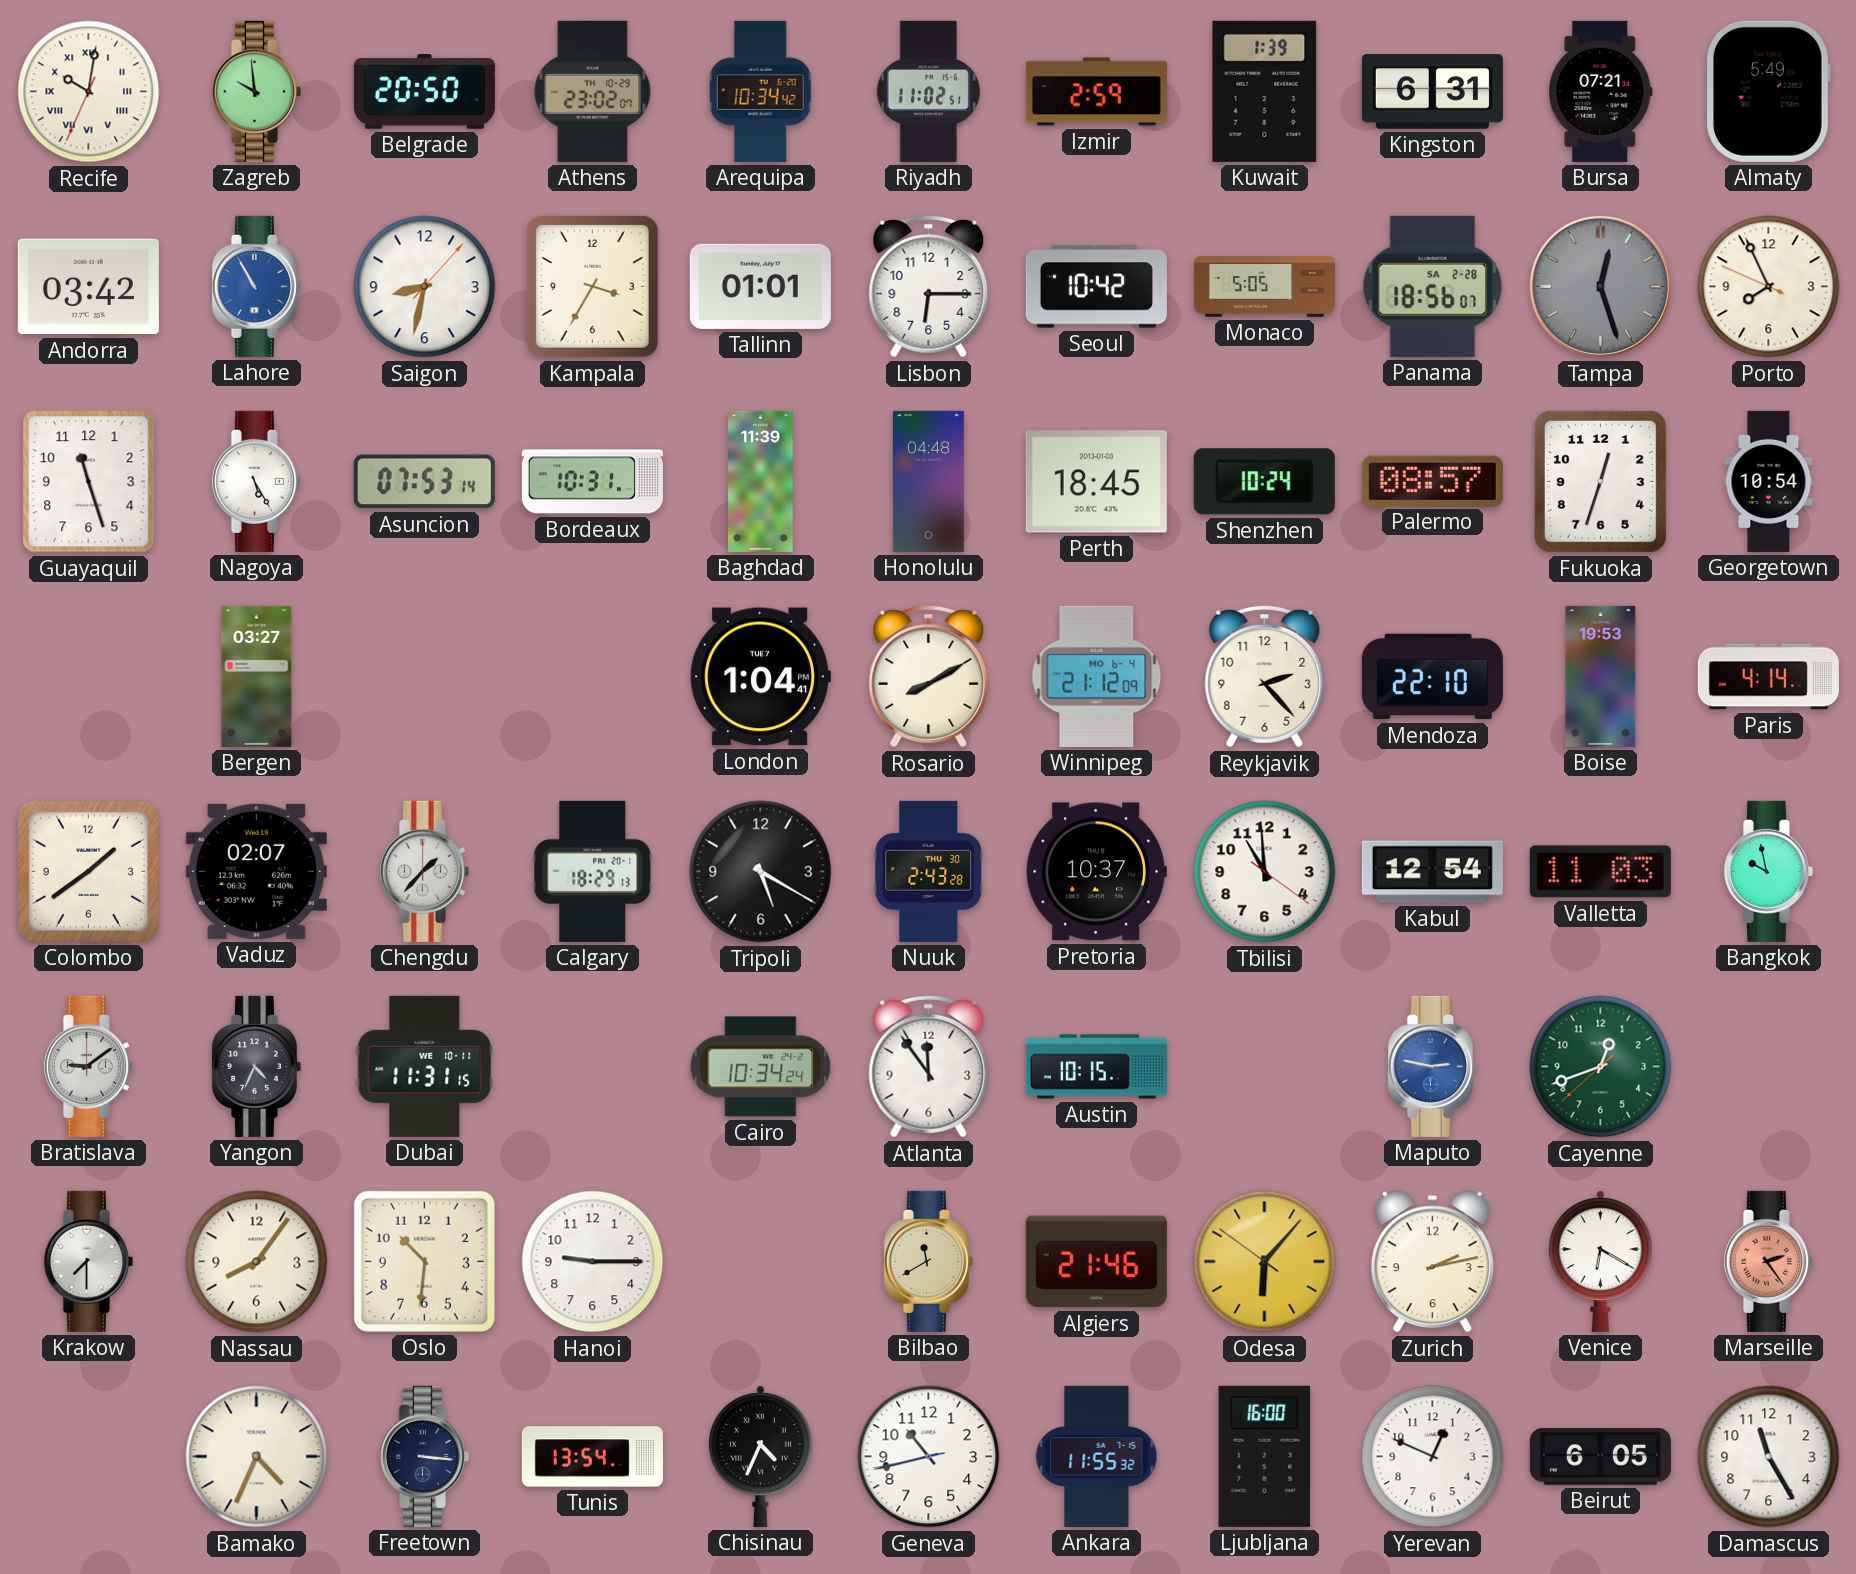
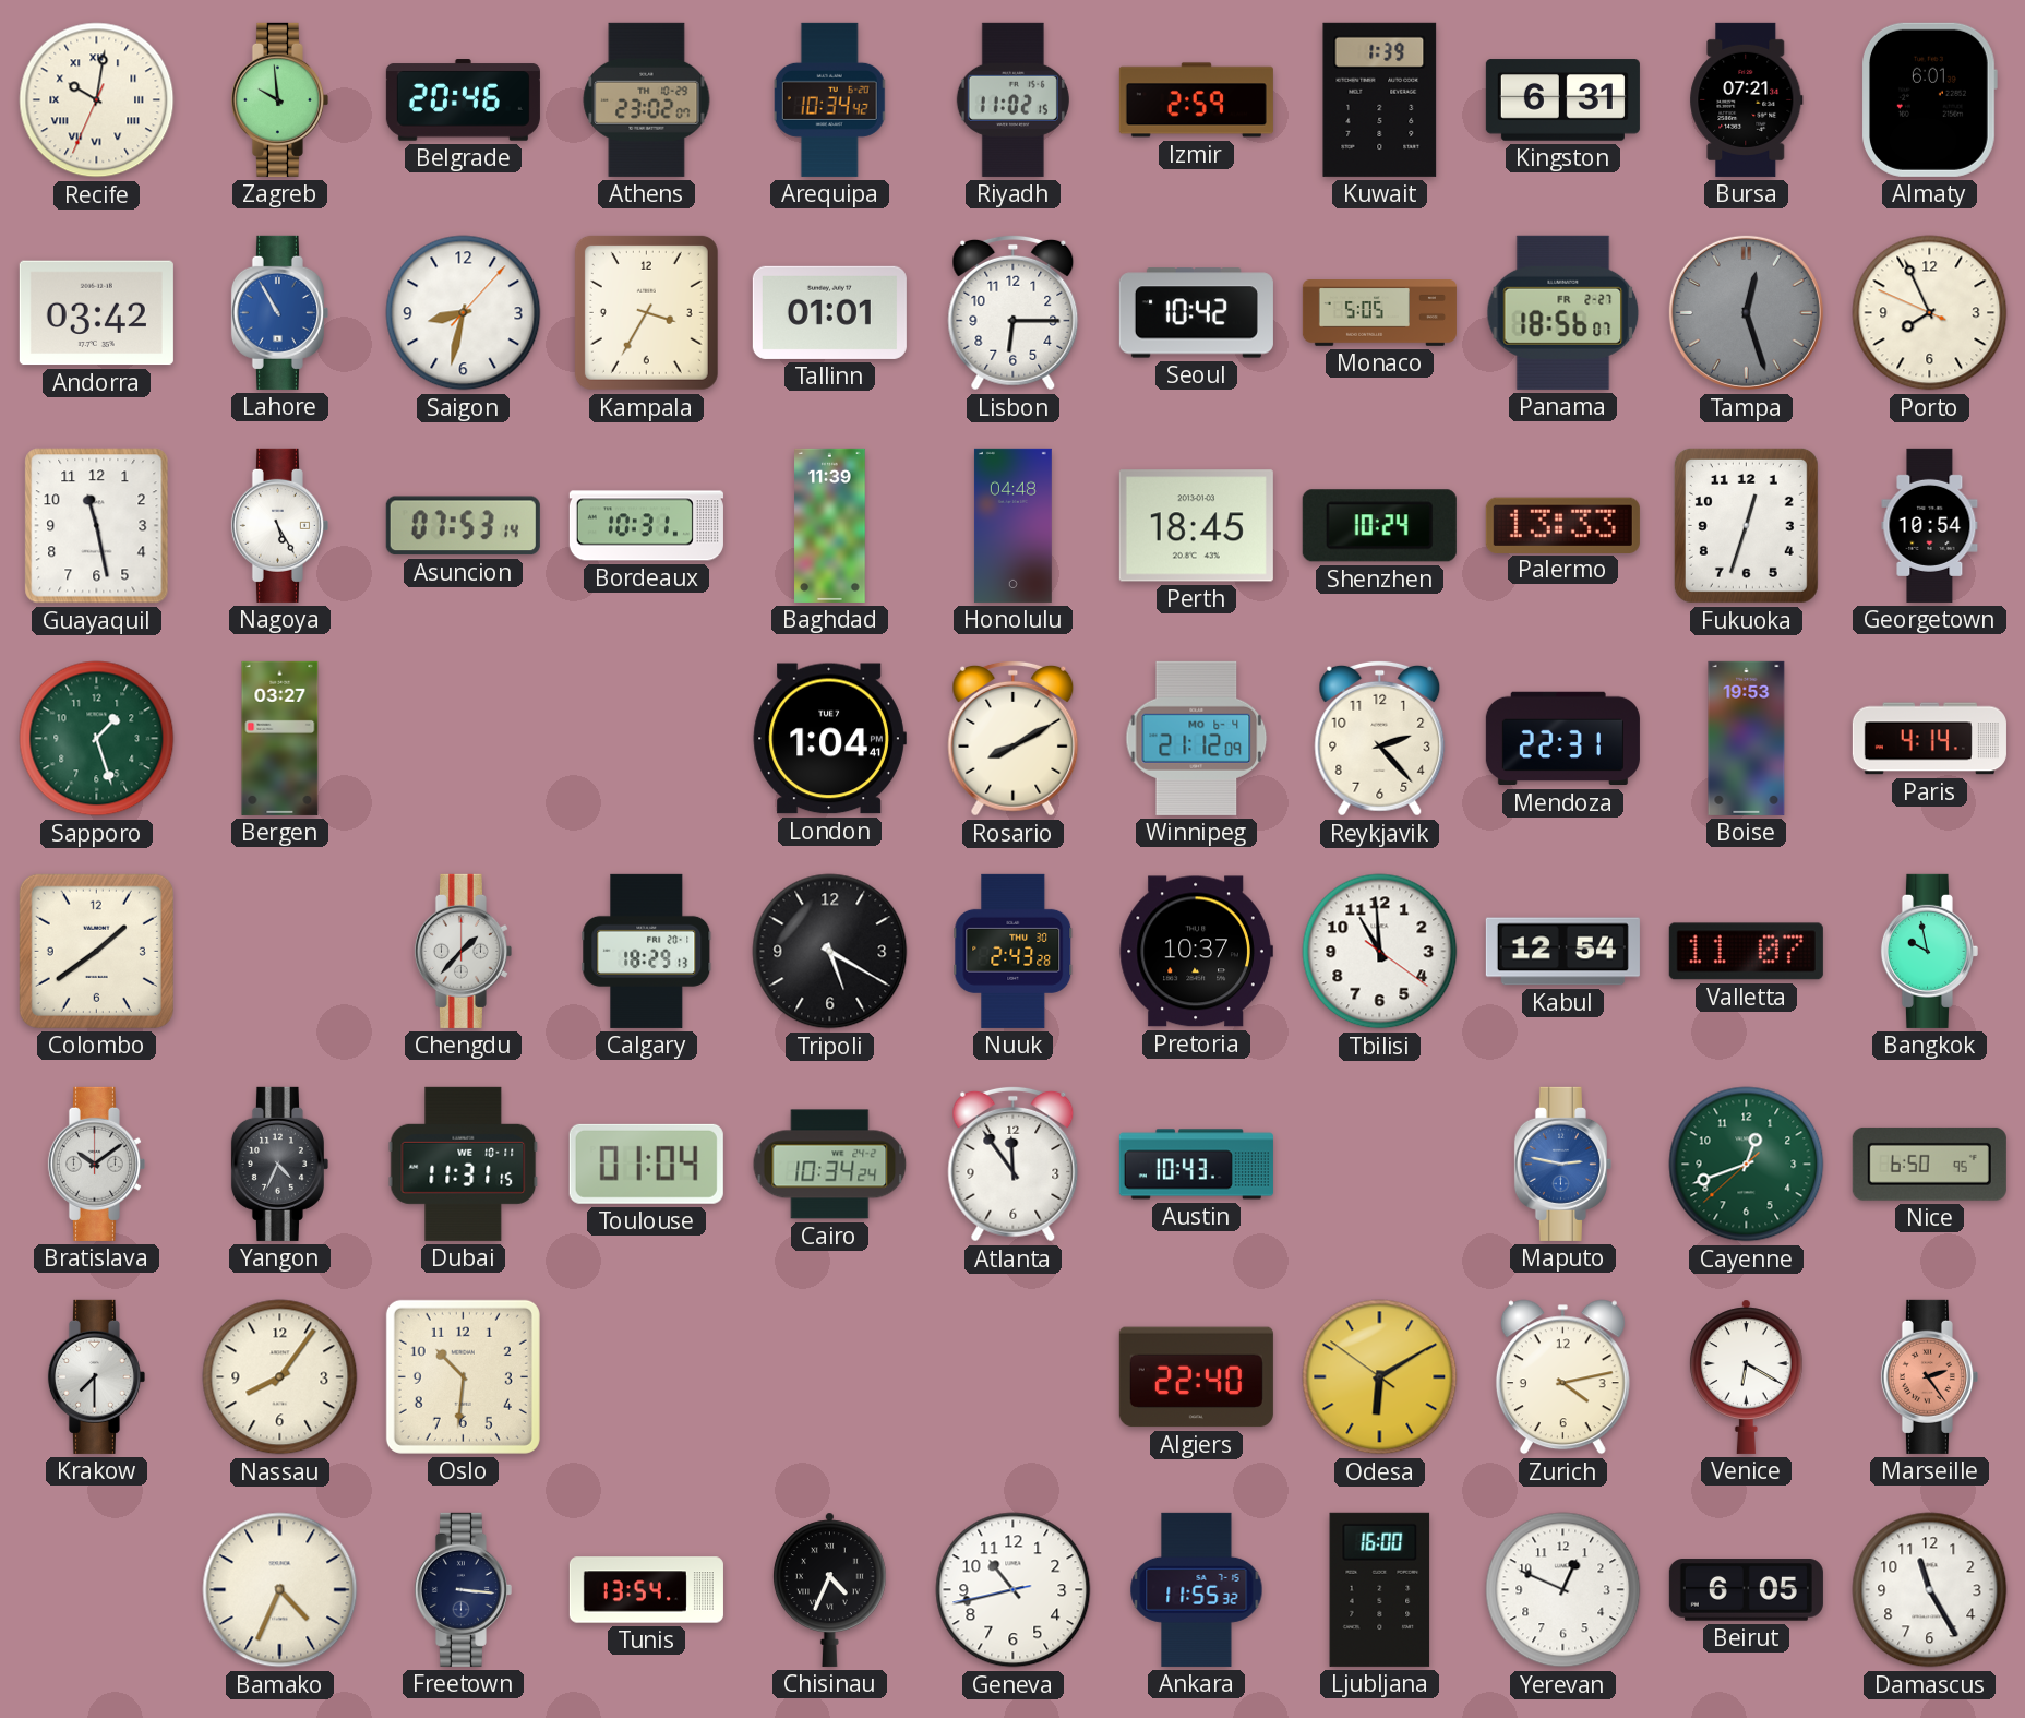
Belgrade: 20:50 -> 20:46
Riyadh: 11:02:51 -> 11:02:15
Almaty: 5:49 -> 6:01
Panama date: SA 2-28 -> FR 2-27
Guayaquil: 11:27 -> 11:28
Palermo: 08:57 -> 13:33
Sapporo: none -> 1:27
Mendoza: 22:10 -> 22:31
Vaduz: 02:07 -> none
Valletta: 11:03 -> 11:07
Bratislava: 9:09 -> 10:09
Toulouse: none -> 01:04
Austin: 10:15 -> 10:43
Nice: none -> 6:50
Hanoi: 9:15 -> none
Bilbao: 11:40 -> none
Algiers: 21:46 -> 22:40
Odesa: 6:06 -> 6:09
Zurich: 2:13 -> 4:13
